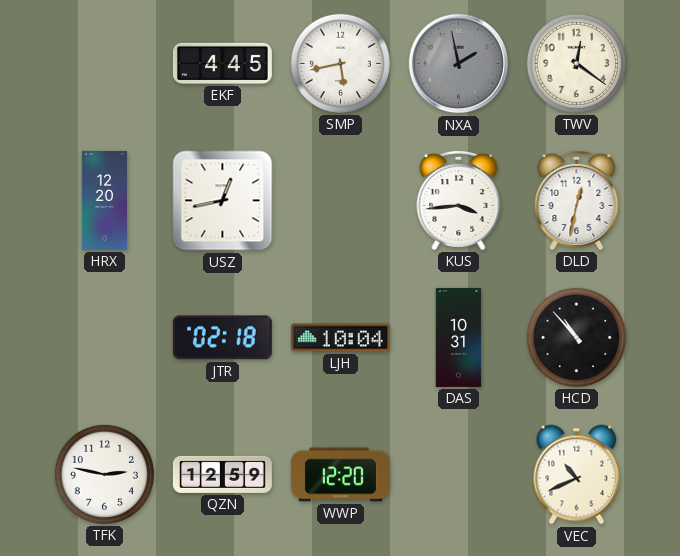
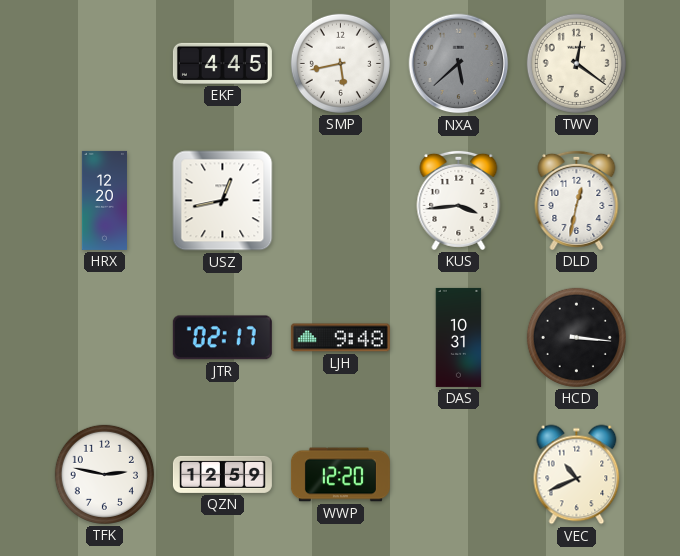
NXA: 1:58 -> 5:38
JTR: 02:18 -> 02:17
LJH: 10:04 -> 9:48
HCD: 10:53 -> 3:16
